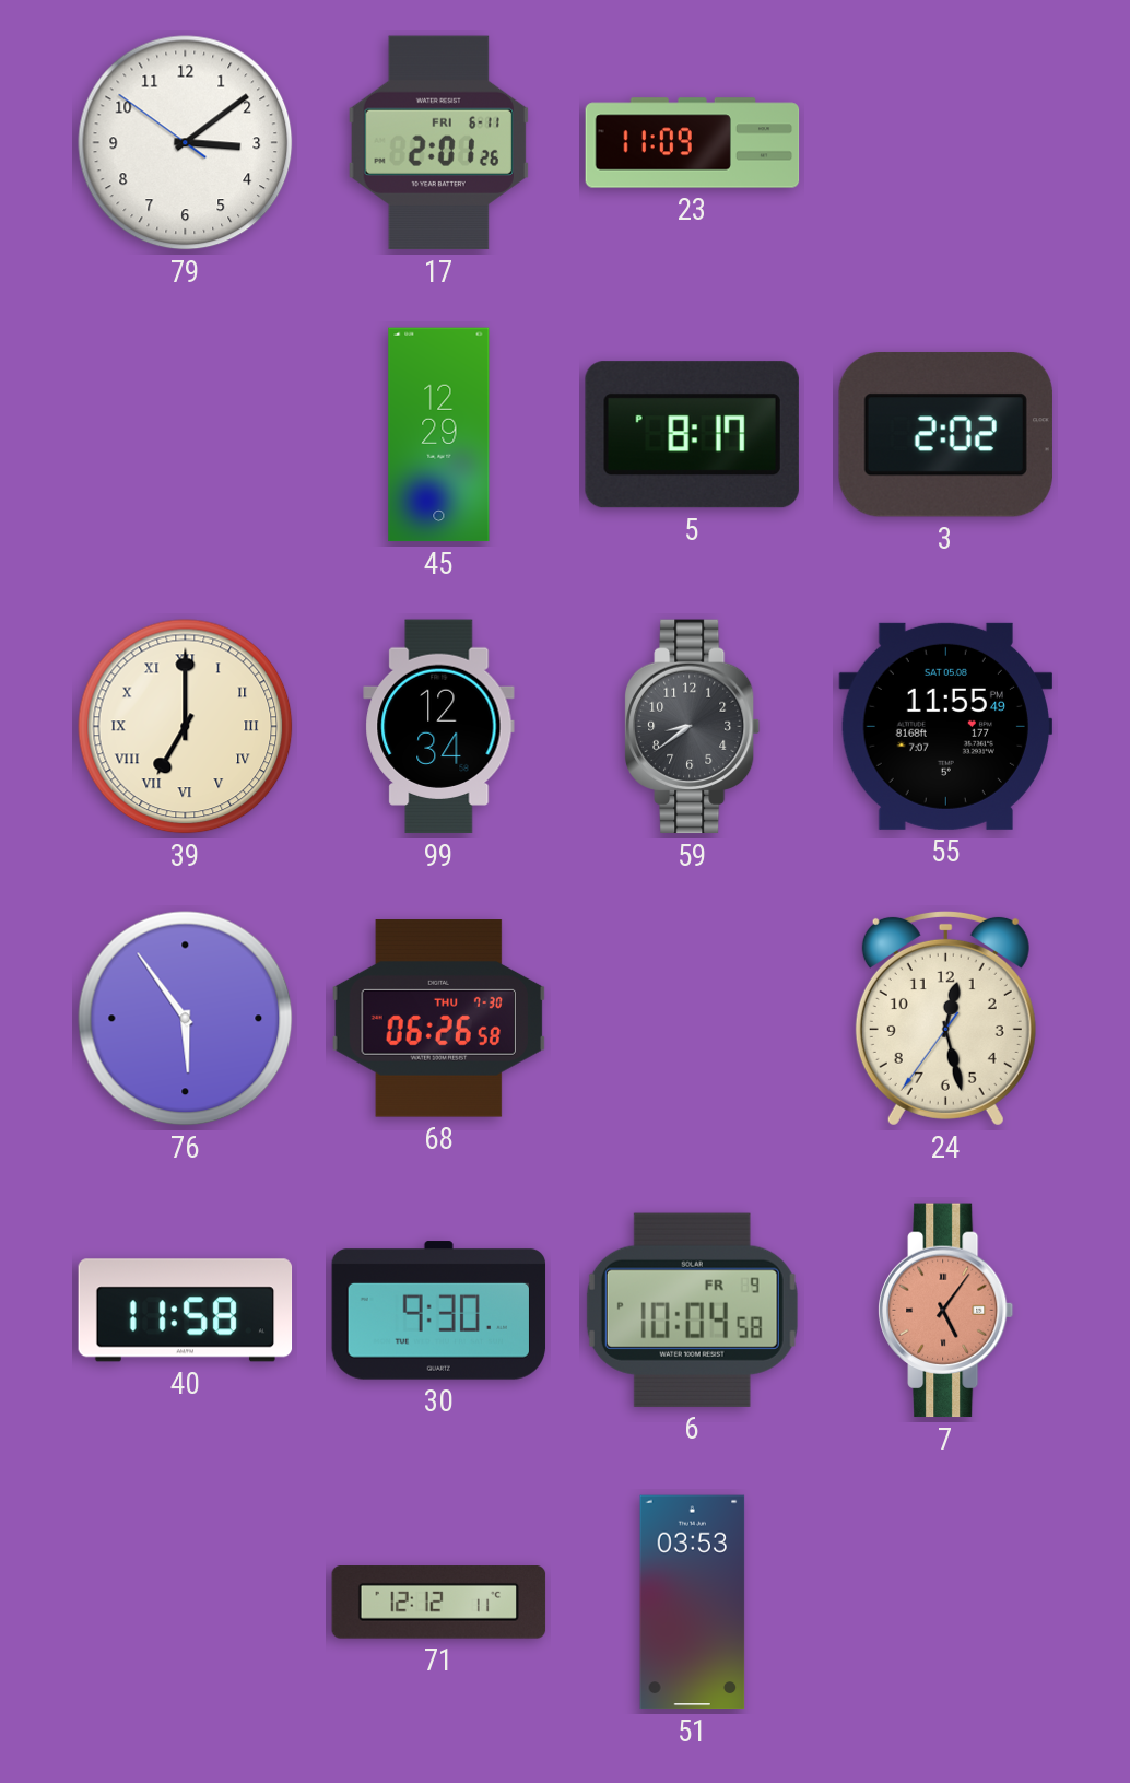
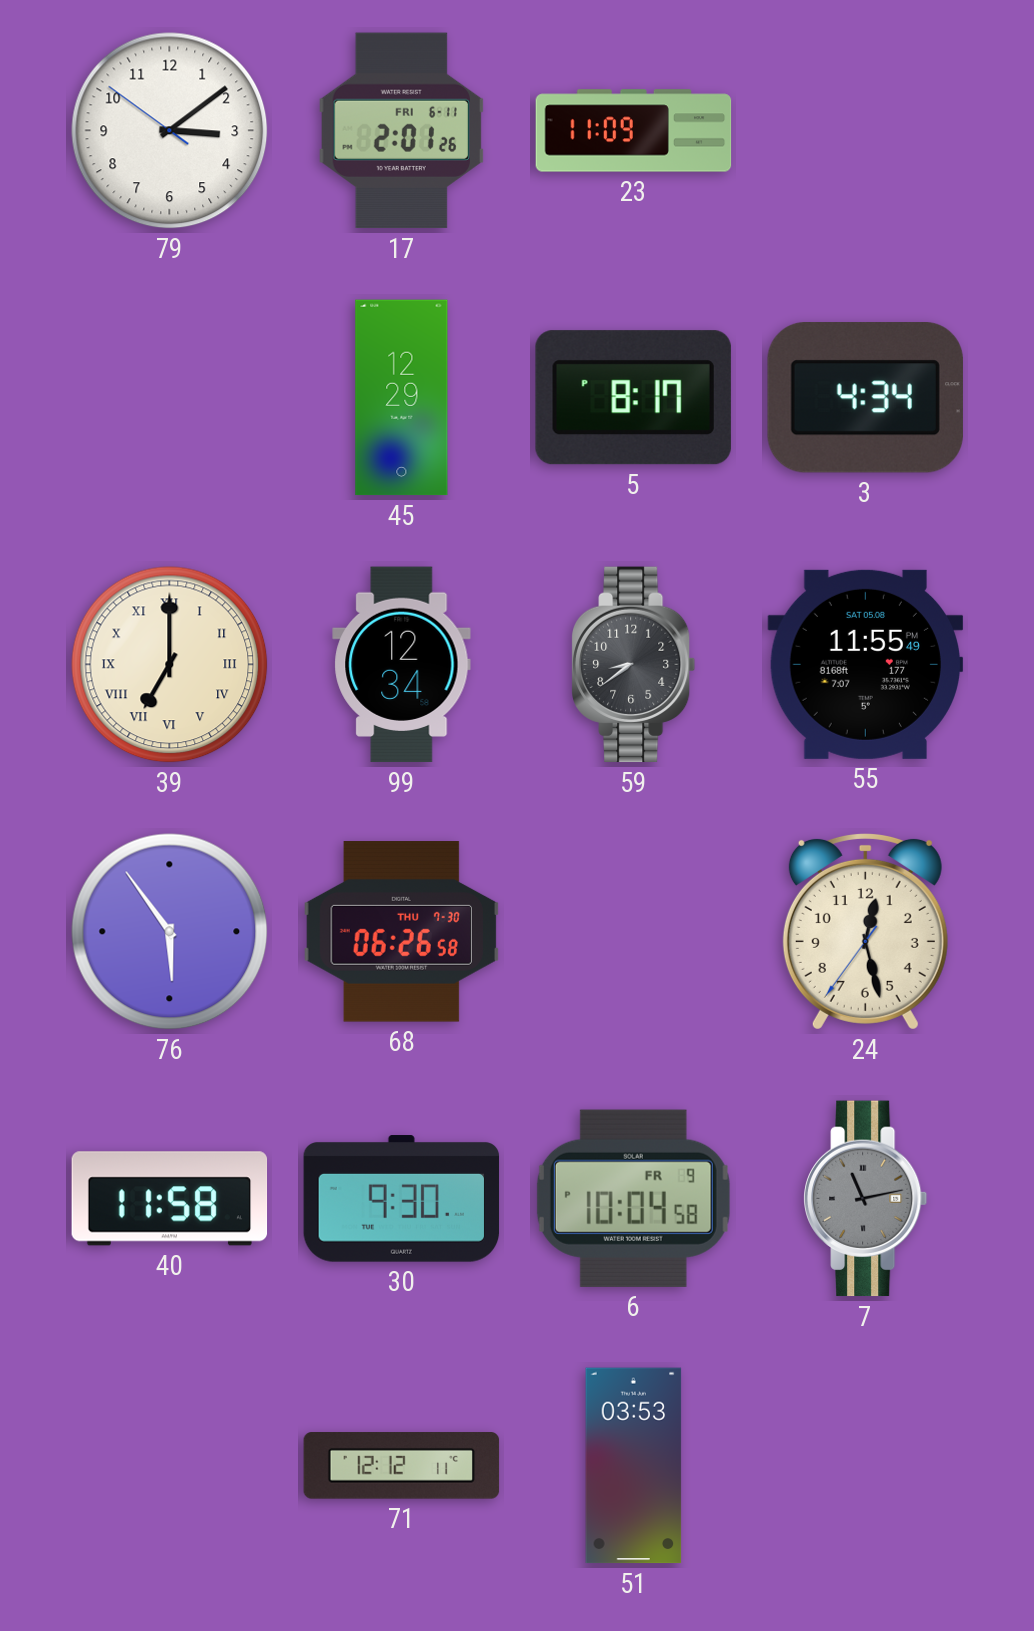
3: 2:02 -> 4:34
7: 5:06 -> 11:13
7 dial: salmon -> grey
